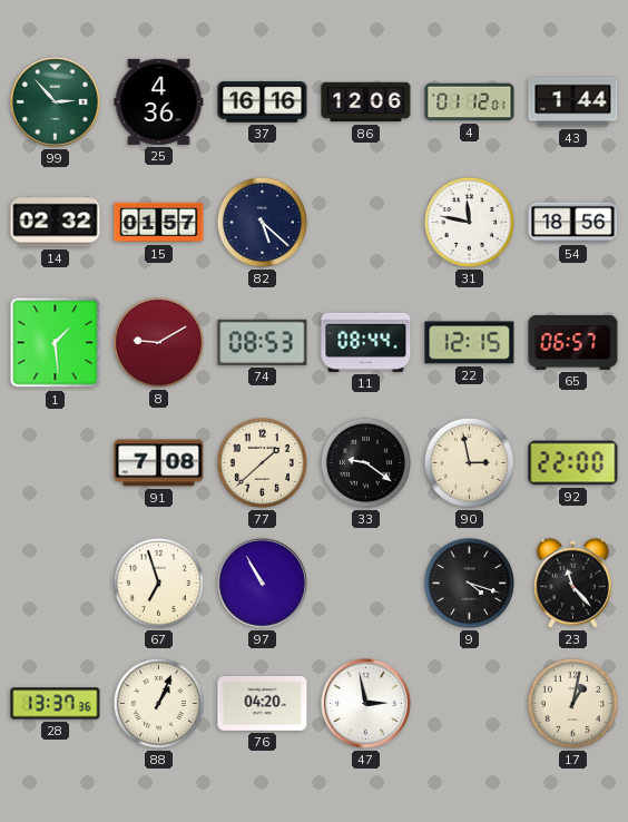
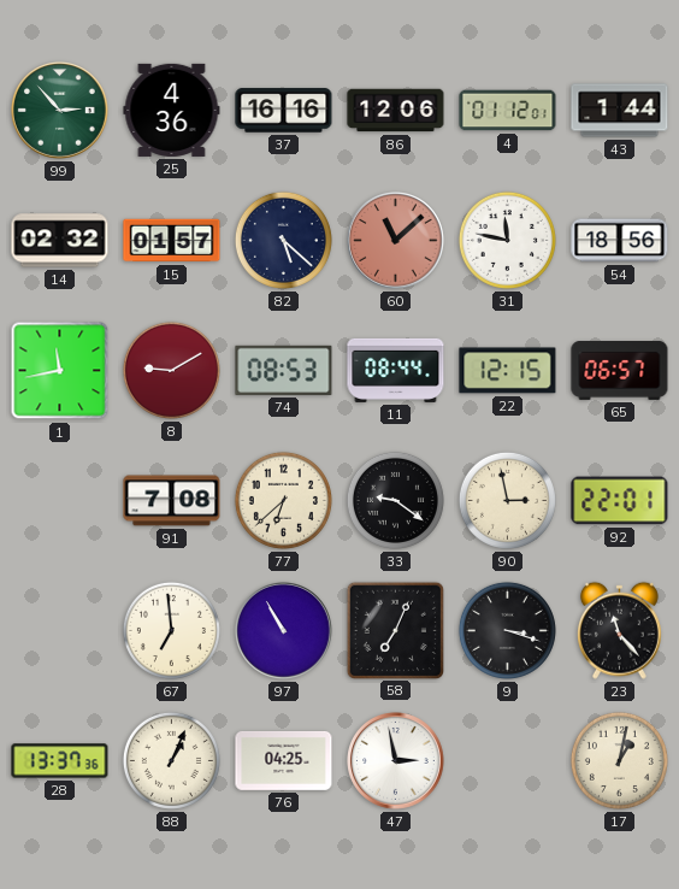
60: none -> 11:08
1: 1:29 -> 11:43
77: 1:38 -> 6:38
92: 22:00 -> 22:01
67: 6:57 -> 6:59
58: none -> 7:04
9: 4:18 -> 3:18
76: 04:20 -> 04:25
